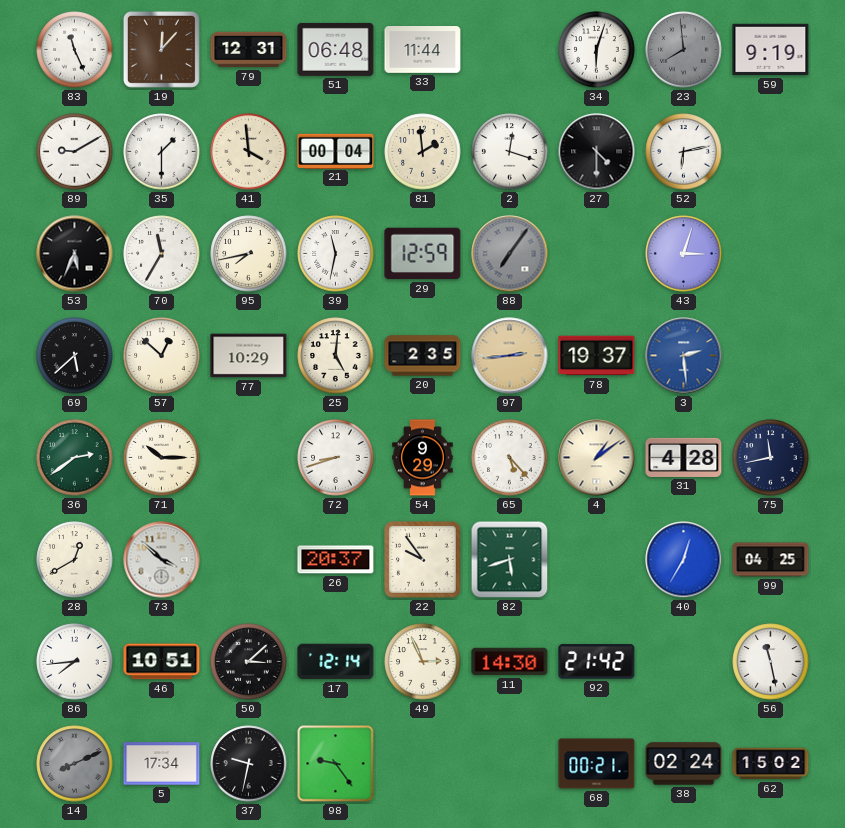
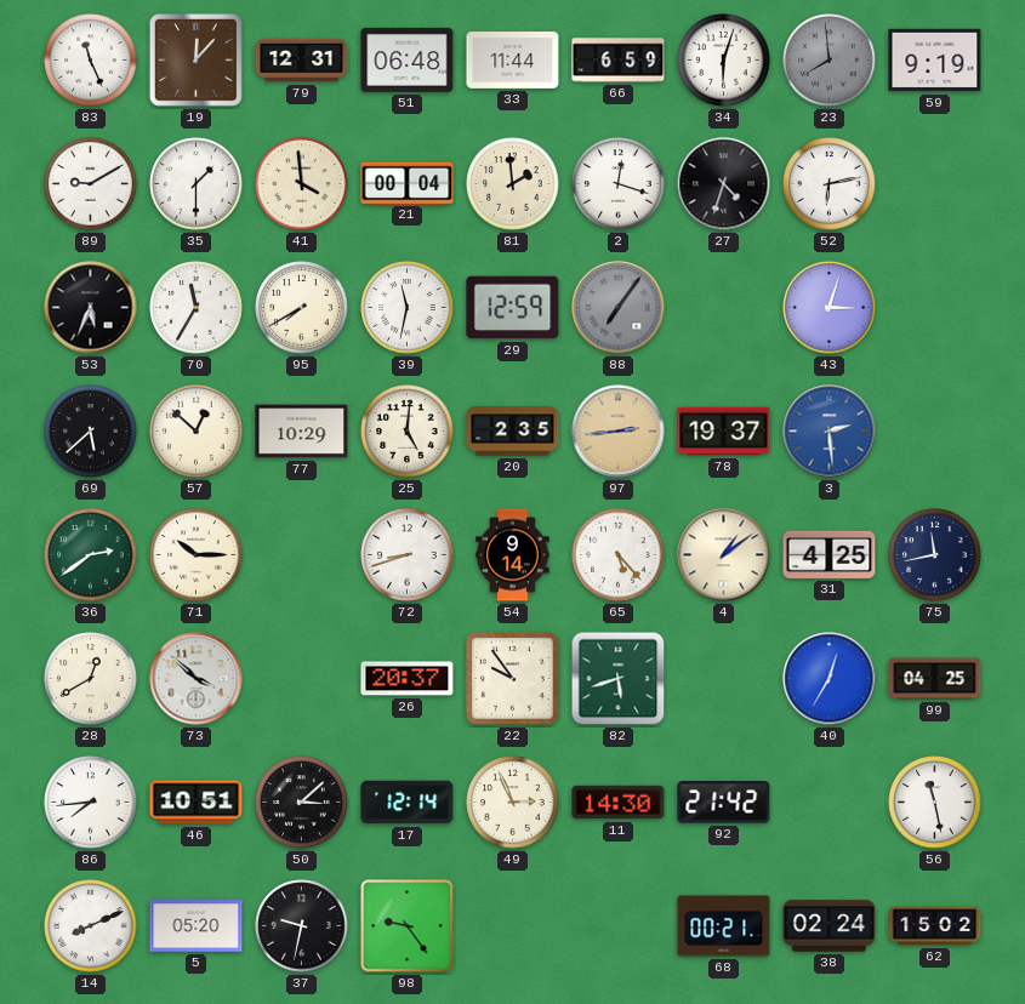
66: none -> 6:59
27: 4:30 -> 4:33
95: 7:43 -> 7:40
54: 9:29 -> 9:14
31: 4:28 -> 4:25
14 dial: grey -> white
5: 17:34 -> 05:20
